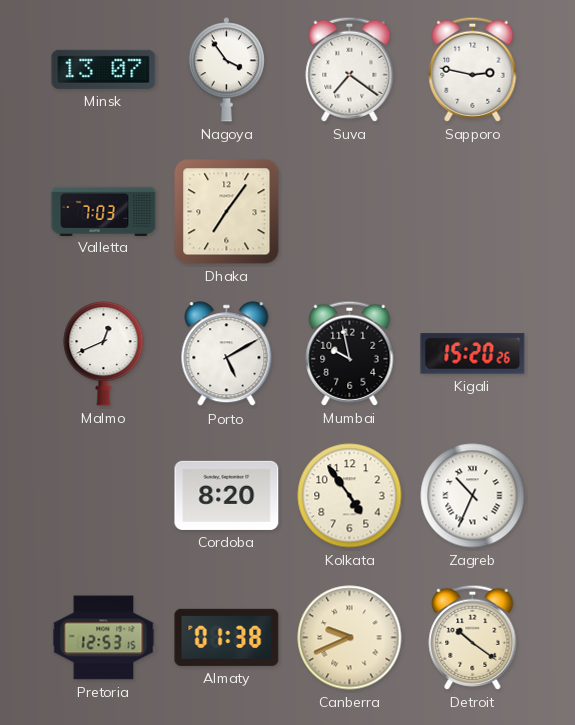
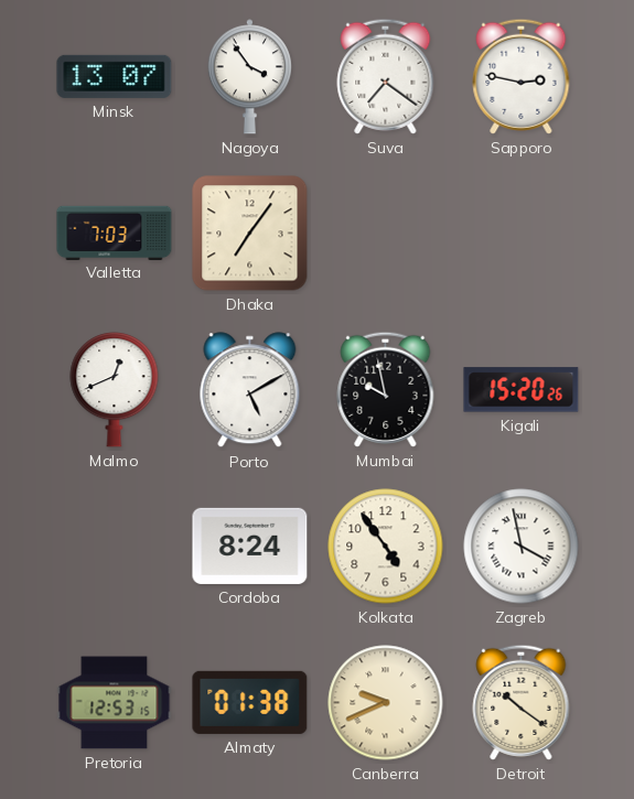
Cordoba: 8:20 -> 8:24
Zagreb: 10:34 -> 3:58
